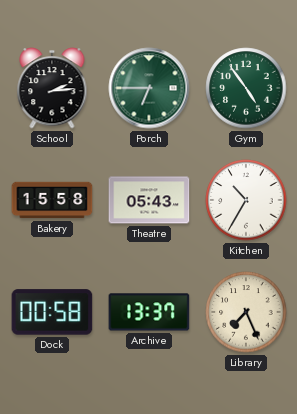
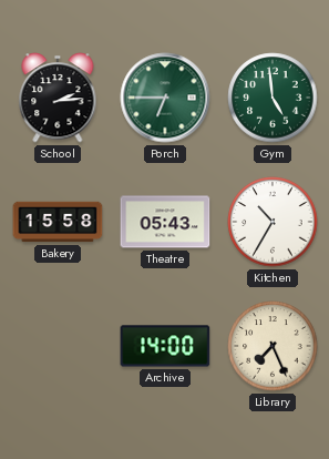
Gym: 4:54 -> 4:59
Dock: 00:58 -> none
Archive: 13:37 -> 14:00
